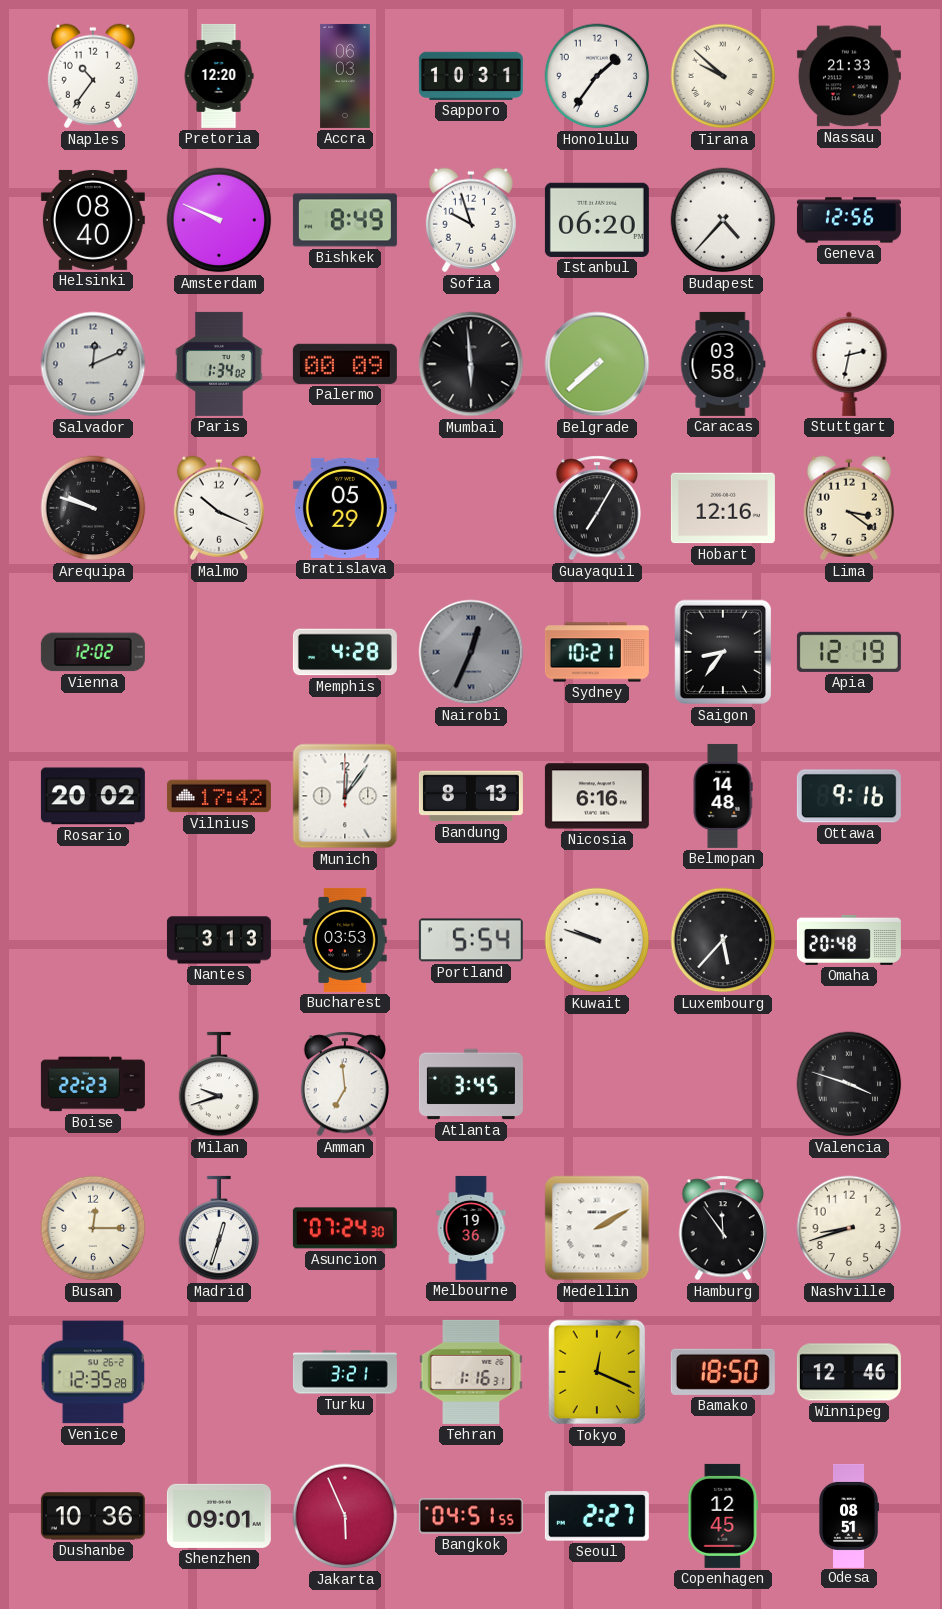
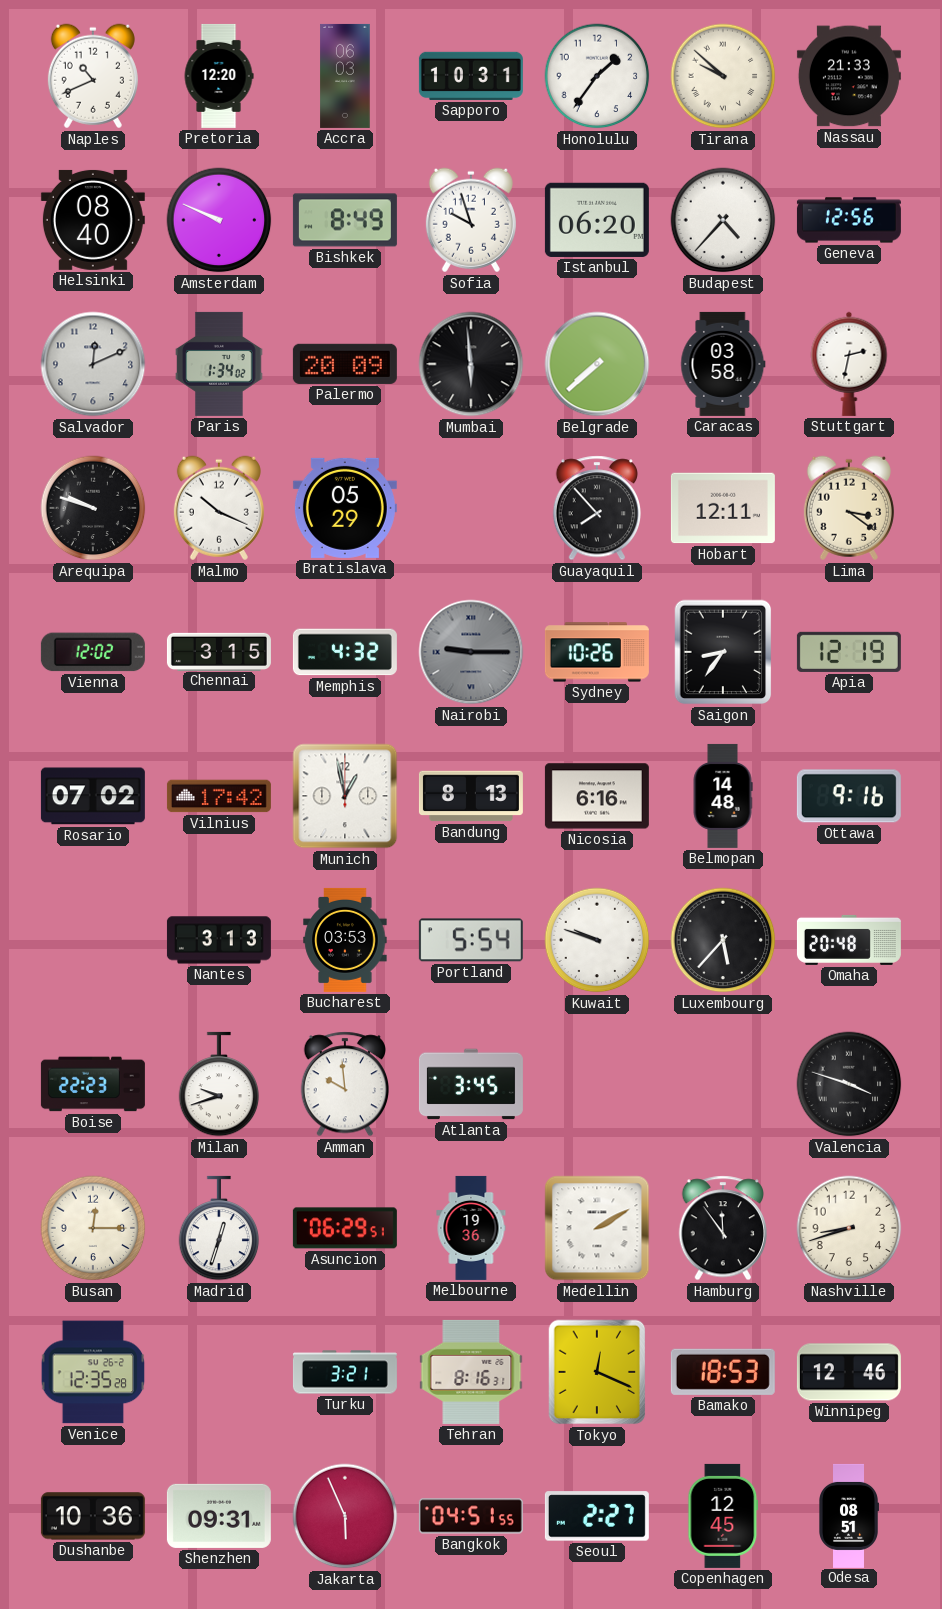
Naples: 10:36 -> 10:41
Palermo: 00:09 -> 20:09
Guayaquil: 7:05 -> 7:53
Hobart: 12:16 -> 12:11
Chennai: none -> 3:15
Memphis: 4:28 -> 4:32
Nairobi: 12:34 -> 9:15
Sydney: 10:21 -> 10:26
Rosario: 20:02 -> 07:02
Munich: 12:06 -> 12:58
Amman: 6:59 -> 9:59
Asuncion: 07:24 -> 06:29
Tehran: 1:16 -> 8:16
Bamako: 18:50 -> 18:53
Shenzhen: 09:01 -> 09:31
